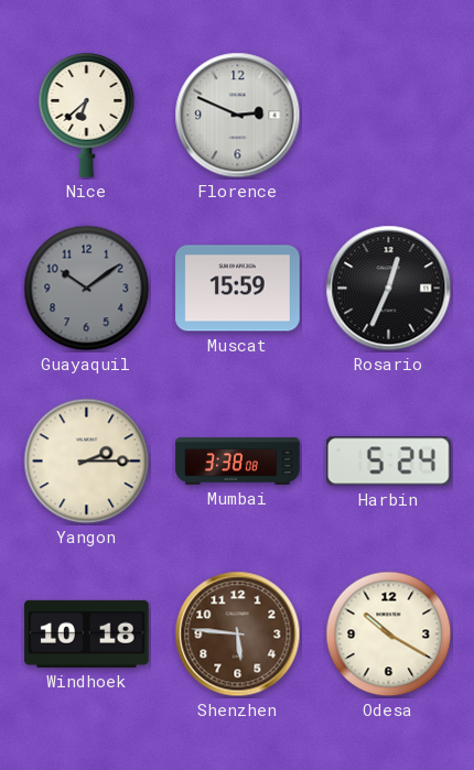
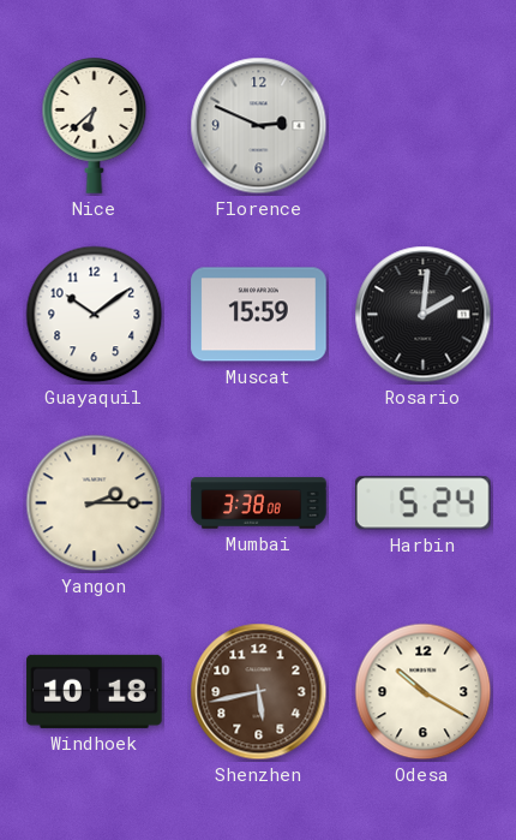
Guayaquil dial: grey -> white
Rosario: 12:34 -> 2:01
Shenzhen: 5:46 -> 5:43
